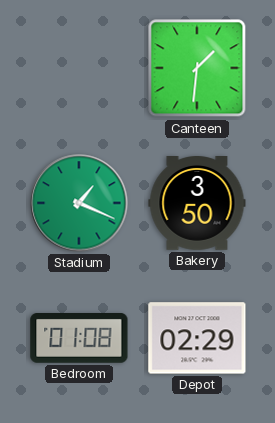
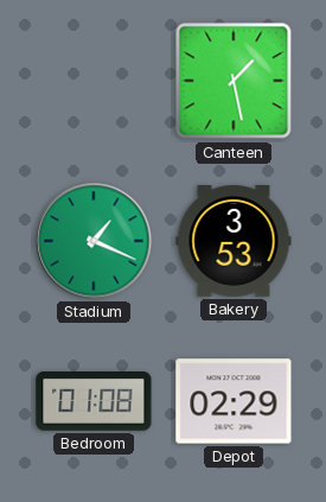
Canteen: 1:31 -> 1:28
Bakery: 3:50 -> 3:53
